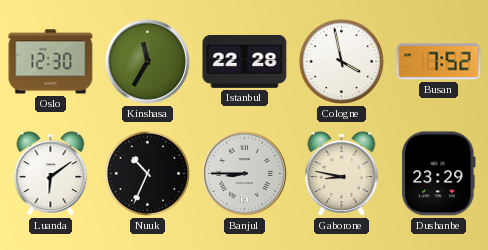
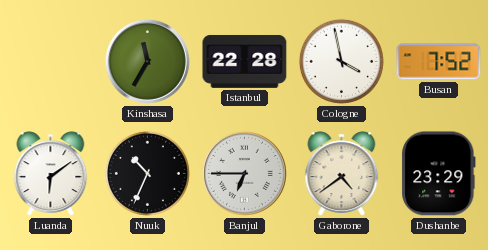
Oslo: 12:30 -> none
Banjul: 8:45 -> 6:45
Gaborone: 8:47 -> 4:39
